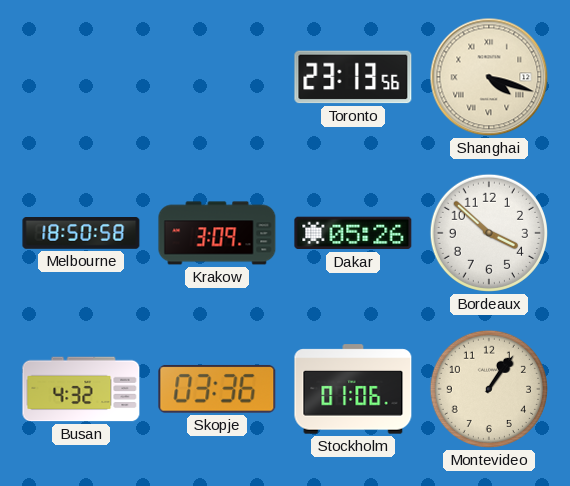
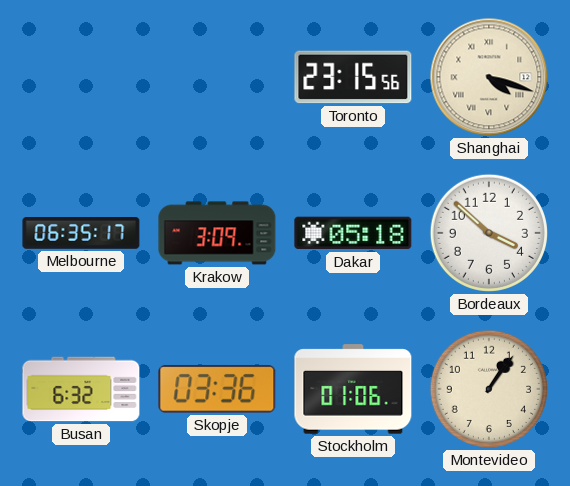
Toronto: 23:13 -> 23:15
Melbourne: 18:50 -> 06:35
Dakar: 05:26 -> 05:18
Busan: 4:32 -> 6:32
